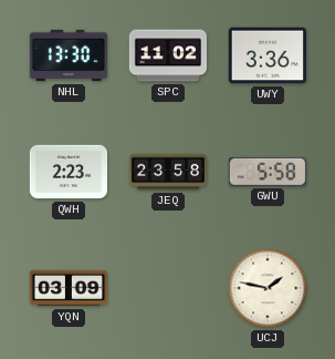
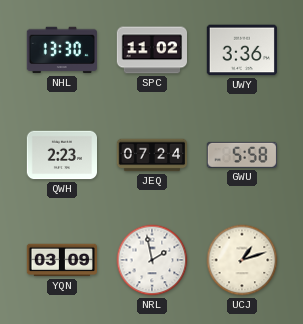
JEQ: 23:58 -> 07:24
NRL: none -> 1:58
UCJ: 1:47 -> 1:12
